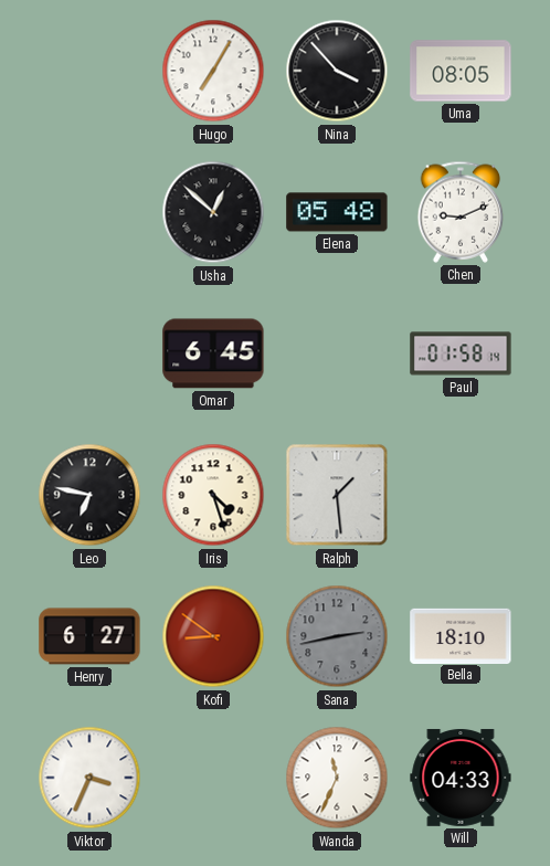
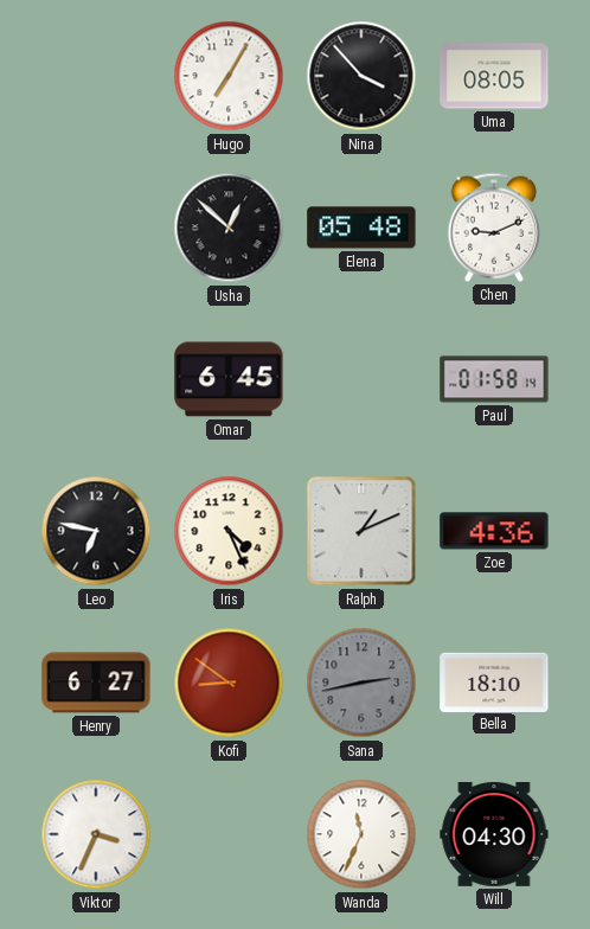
Iris: 4:27 -> 4:26
Ralph: 1:29 -> 1:11
Zoe: none -> 4:36
Will: 04:33 -> 04:30
